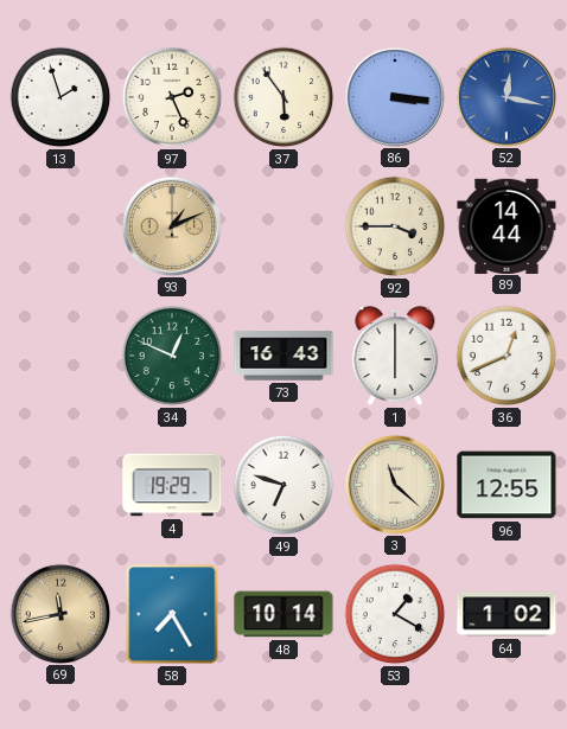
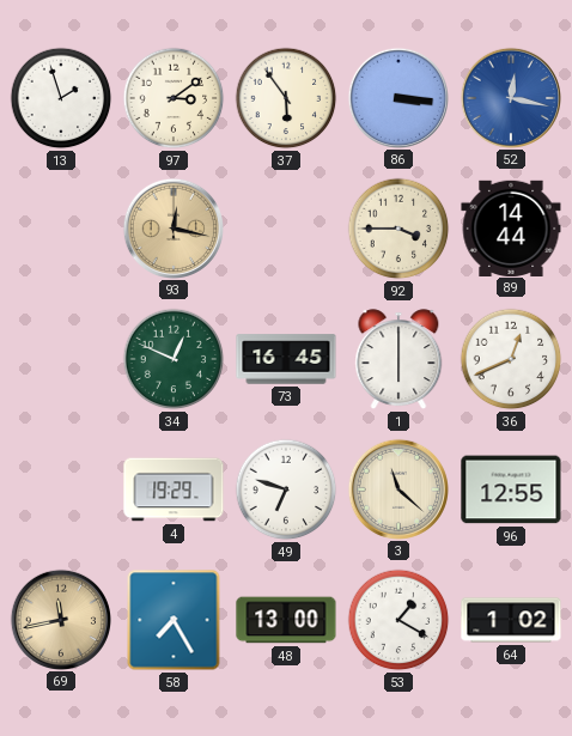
97: 2:26 -> 3:09
93: 1:11 -> 12:17
73: 16:43 -> 16:45
48: 10:14 -> 13:00
